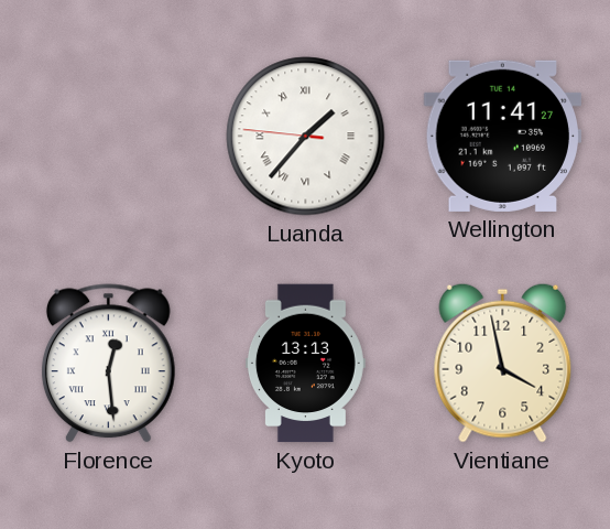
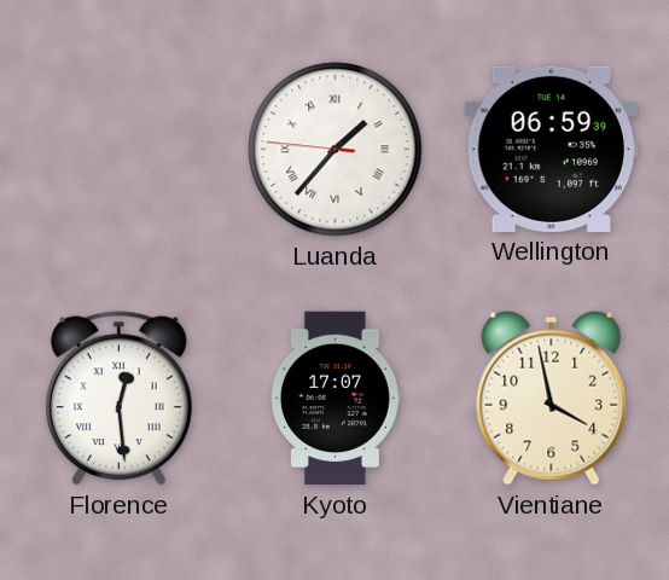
Wellington: 11:41 -> 06:59
Kyoto: 13:13 -> 17:07
